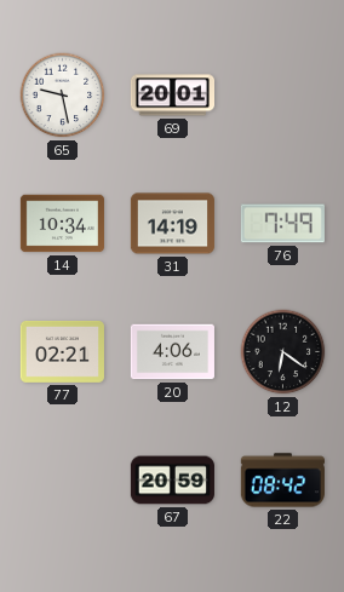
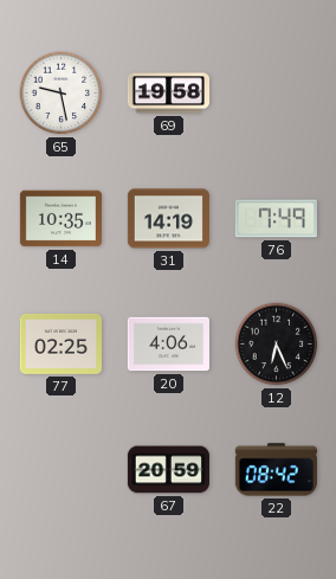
69: 20:01 -> 19:58
14: 10:34 -> 10:35
77: 02:21 -> 02:25
12: 6:21 -> 6:26
